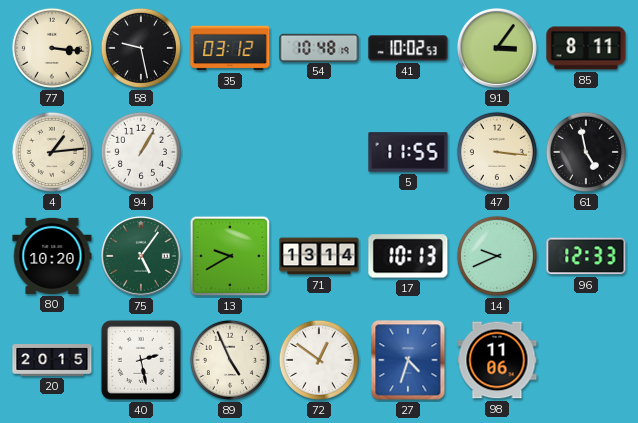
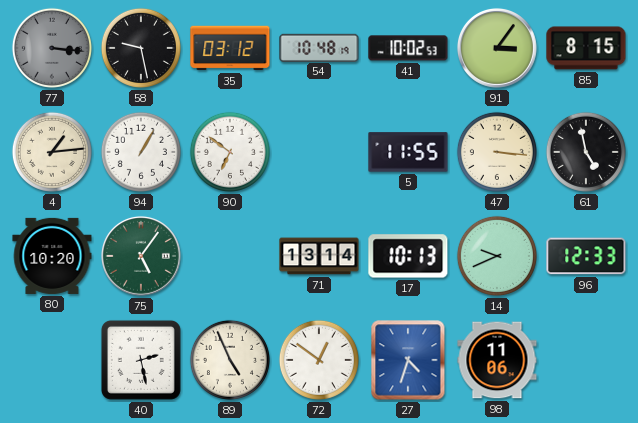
77 dial: cream -> grey
85: 8:11 -> 8:15
90: none -> 6:51
13: 9:40 -> none
20: 20:15 -> none
